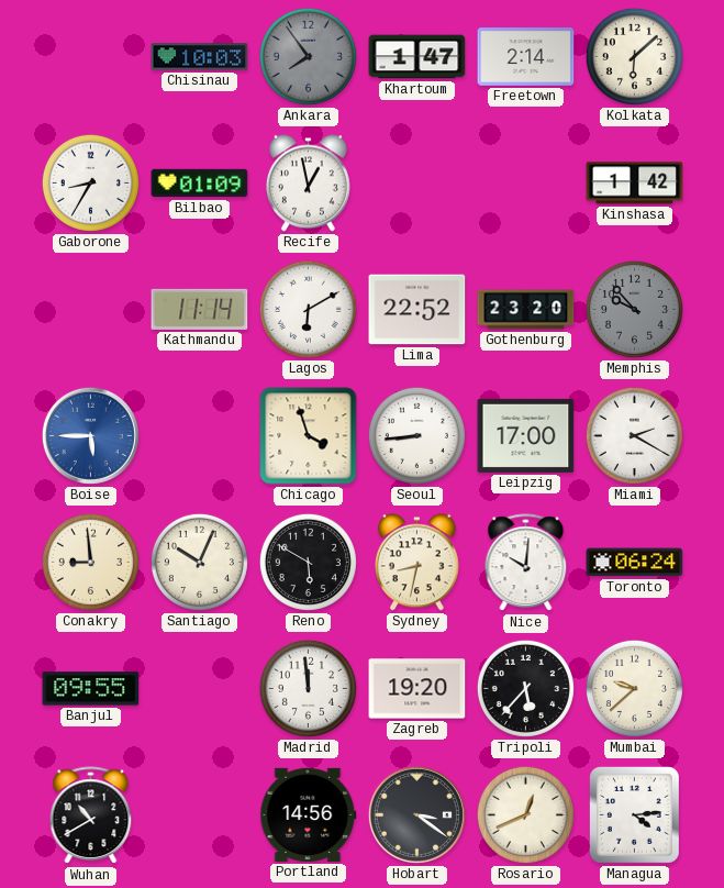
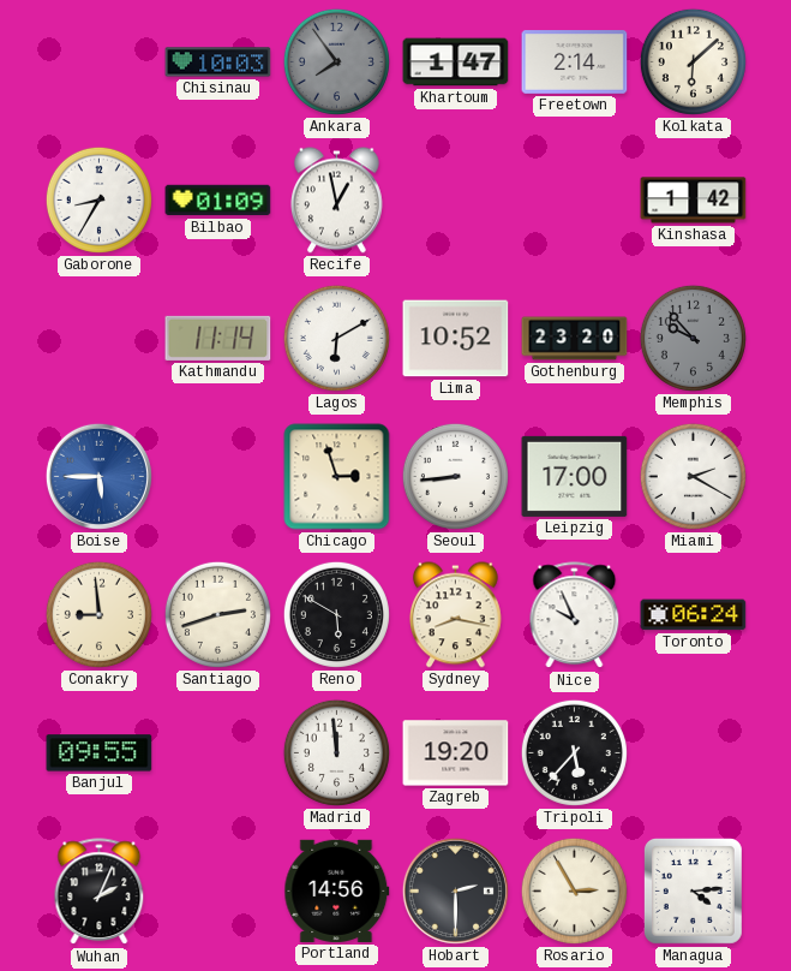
Lima: 22:52 -> 10:52
Chicago: 3:57 -> 2:57
Santiago: 10:04 -> 2:42
Sydney: 8:32 -> 8:17
Nice: 10:01 -> 9:56
Mumbai: 9:38 -> none
Wuhan: 10:40 -> 2:04
Hobart: 3:21 -> 2:30
Rosario: 12:41 -> 2:55
